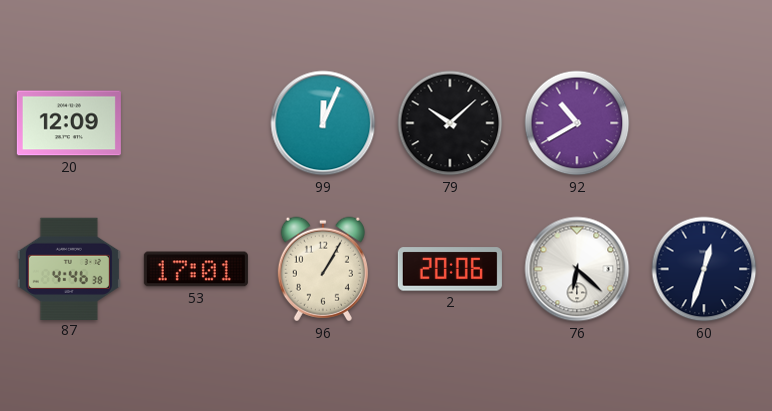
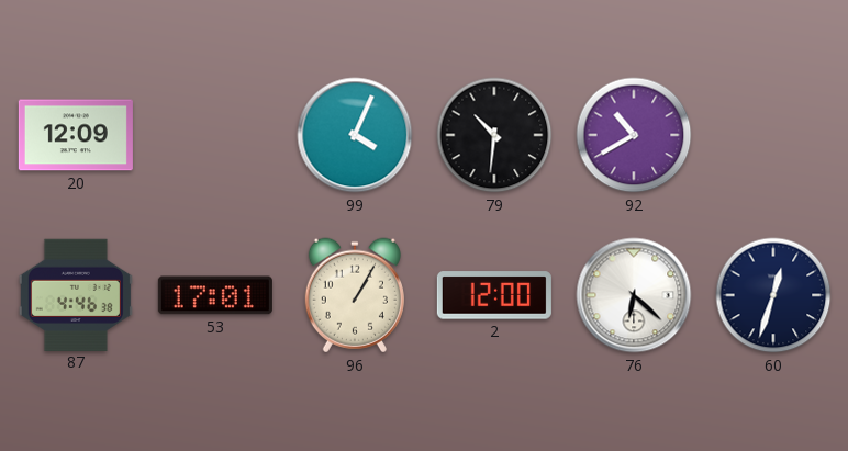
99: 12:04 -> 4:04
79: 10:08 -> 10:31
2: 20:06 -> 12:00
